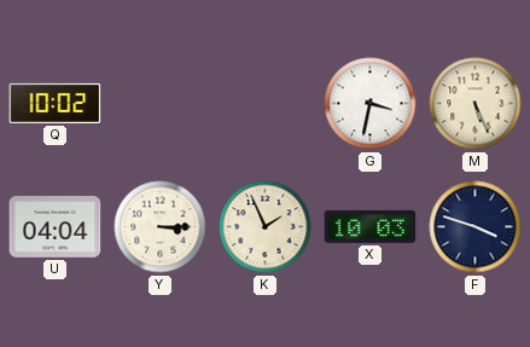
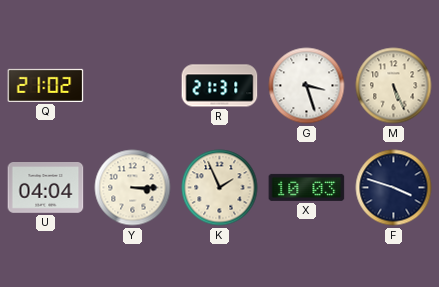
Q: 10:02 -> 21:02
R: none -> 21:31
G: 3:32 -> 3:27
